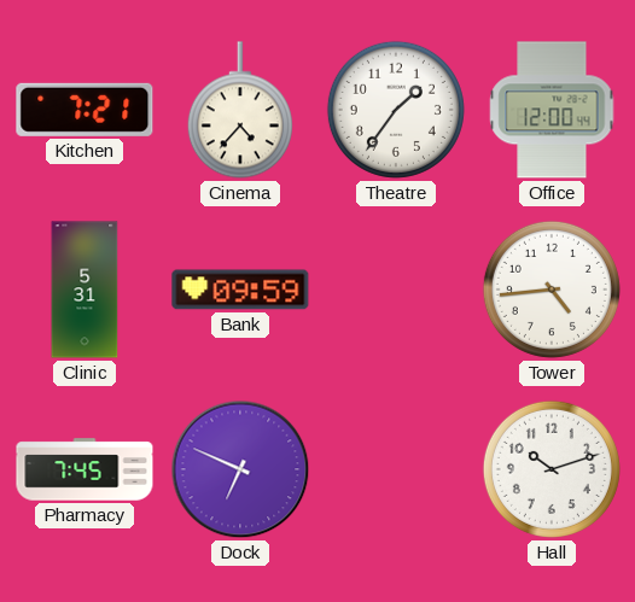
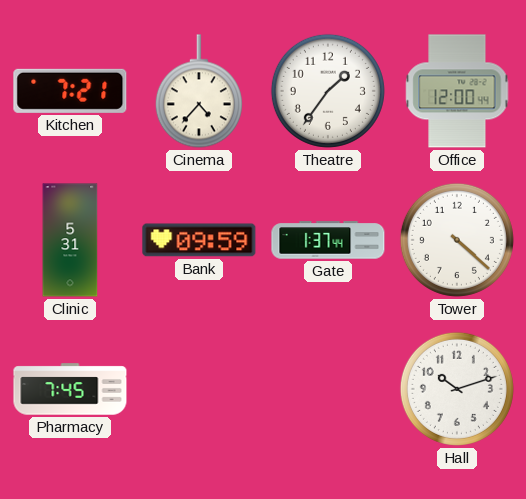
Gate: none -> 1:37
Tower: 4:44 -> 4:22
Dock: 6:49 -> none
